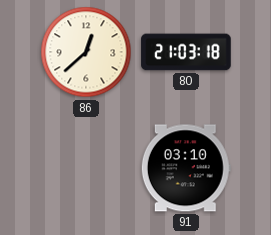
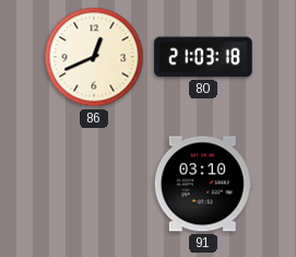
86: 12:38 -> 12:41
